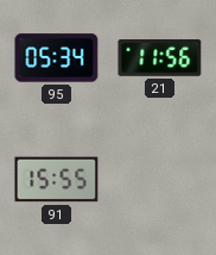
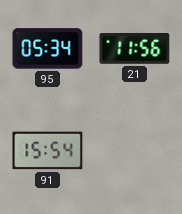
91: 15:55 -> 15:54
